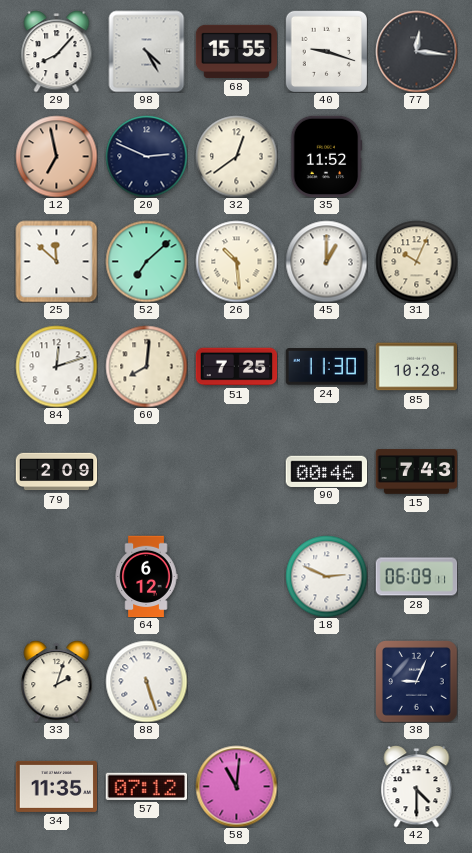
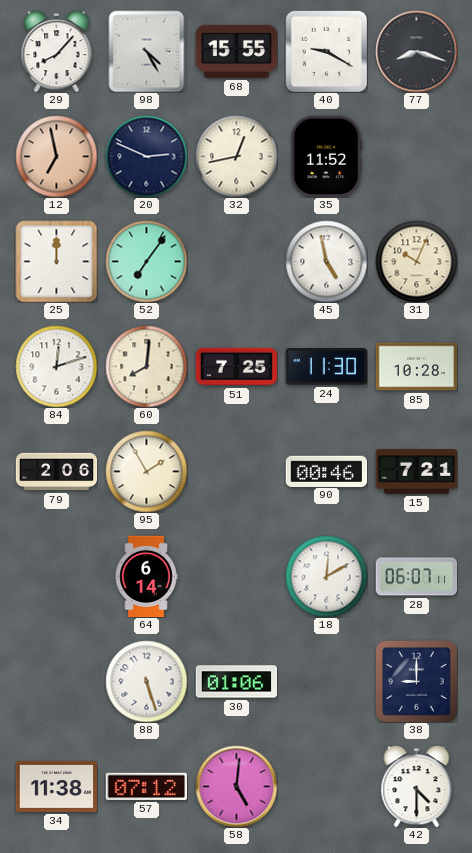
40: 9:18 -> 9:20
77: 12:16 -> 8:18
32: 12:39 -> 12:43
25: 11:52 -> 12:00
52: 7:08 -> 7:06
26: 10:29 -> none
45: 1:00 -> 4:58
79: 2:09 -> 2:06
95: none -> 1:55
15: 7:43 -> 7:21
64: 6:12 -> 6:14
18: 2:49 -> 12:10
28: 06:09 -> 06:07
33: 2:03 -> none
30: none -> 01:06
38: 9:04 -> 9:00
34: 11:35 -> 11:38
58: 11:01 -> 5:01
